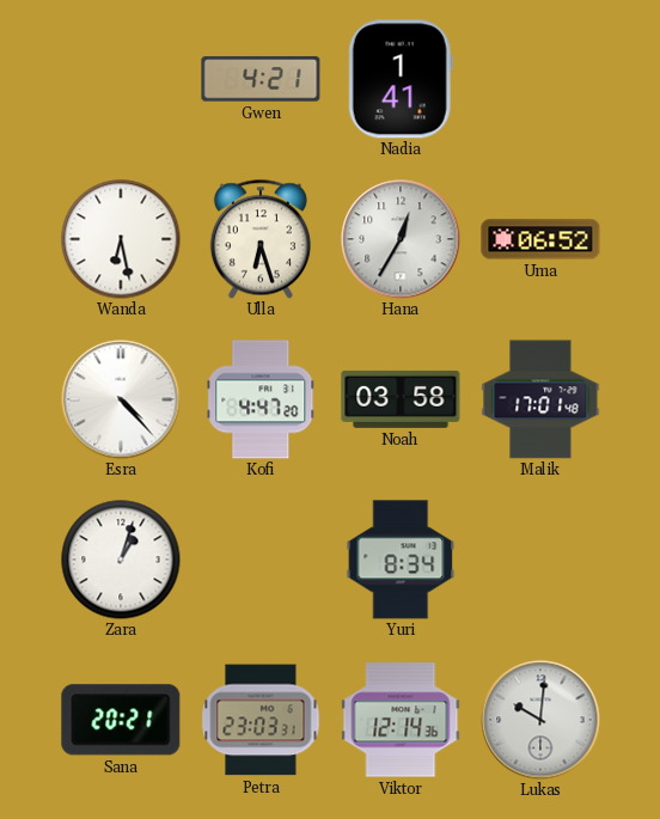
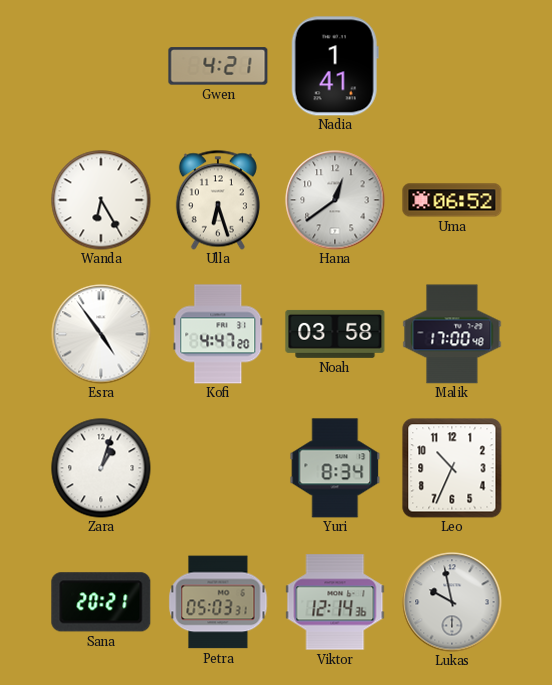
Wanda: 6:28 -> 6:25
Hana: 12:35 -> 12:39
Esra: 4:23 -> 4:54
Malik: 17:01 -> 17:00
Leo: none -> 10:34
Petra: 23:03 -> 05:03
Lukas: 10:01 -> 9:58
